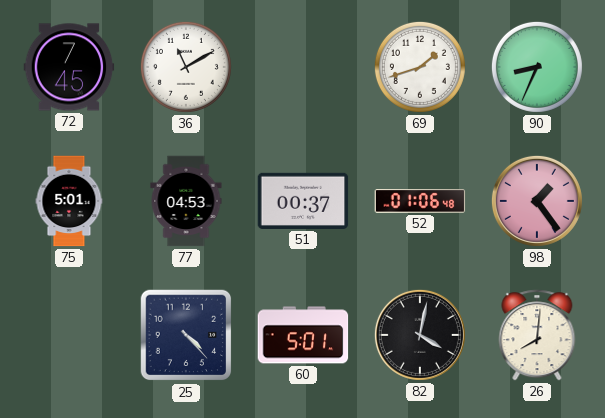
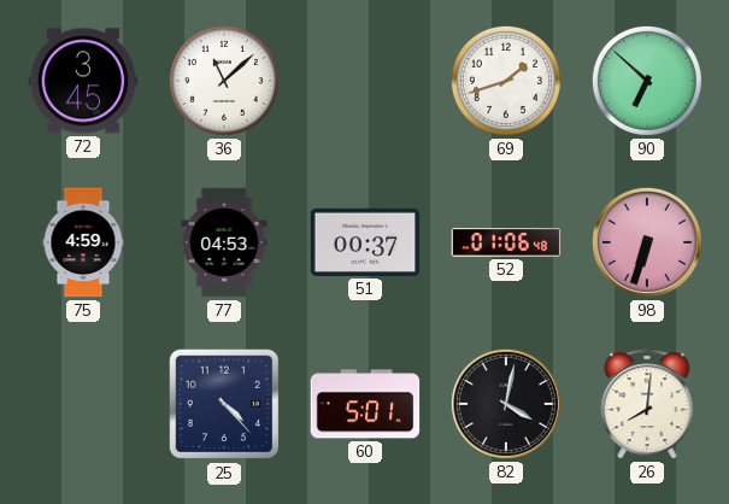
72: 7:45 -> 3:45
36: 11:10 -> 11:08
90: 8:34 -> 6:52
75: 5:01 -> 4:59
98: 1:24 -> 6:33
